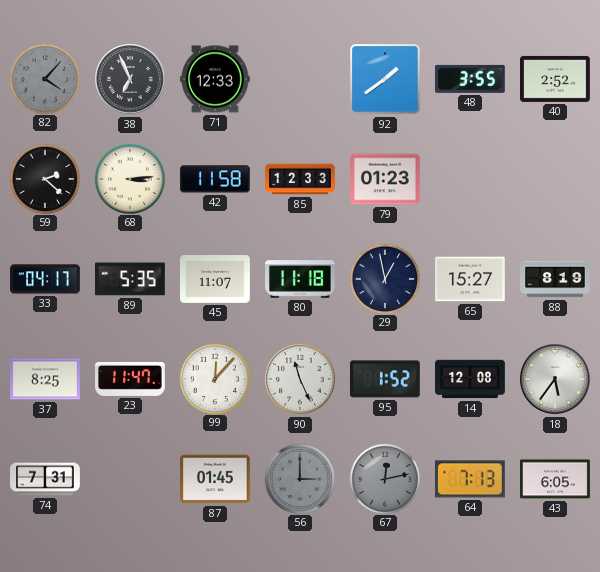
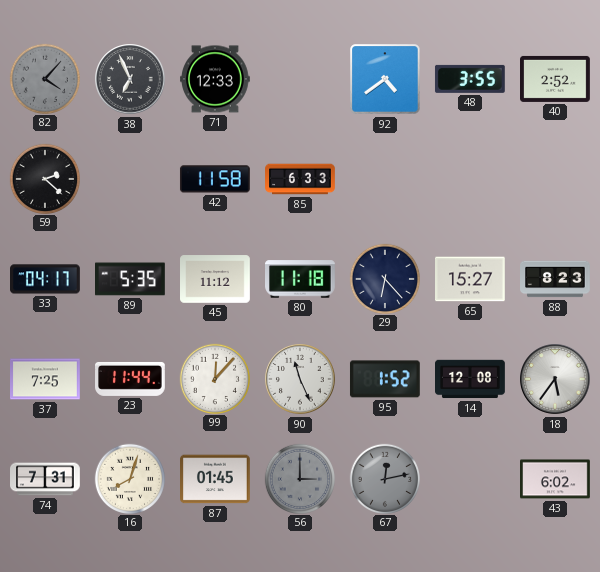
92: 1:39 -> 4:39
68: 3:14 -> none
85: 12:33 -> 6:33
79: 01:23 -> none
45: 11:07 -> 11:12
29: 12:58 -> 6:23
88: 8:19 -> 8:23
37: 8:25 -> 7:25
23: 11:47 -> 11:44
16: none -> 8:03
64: 7:13 -> none
43: 6:05 -> 6:02
